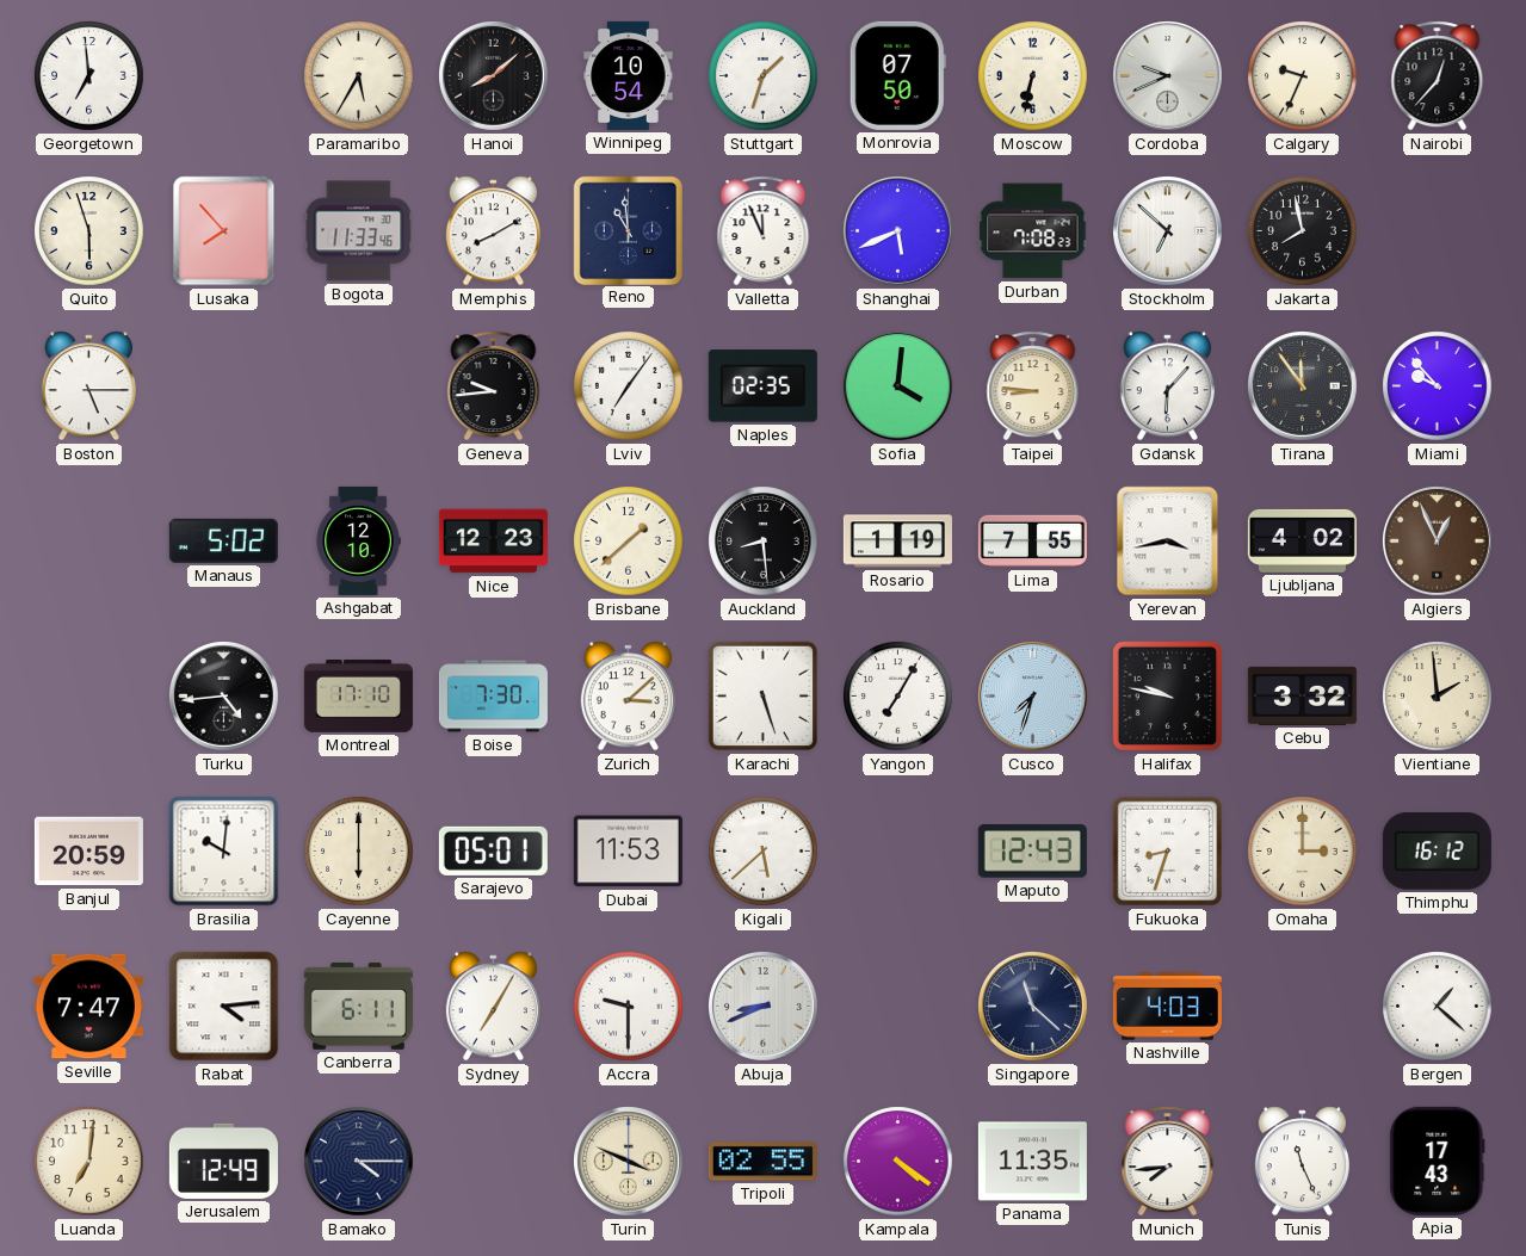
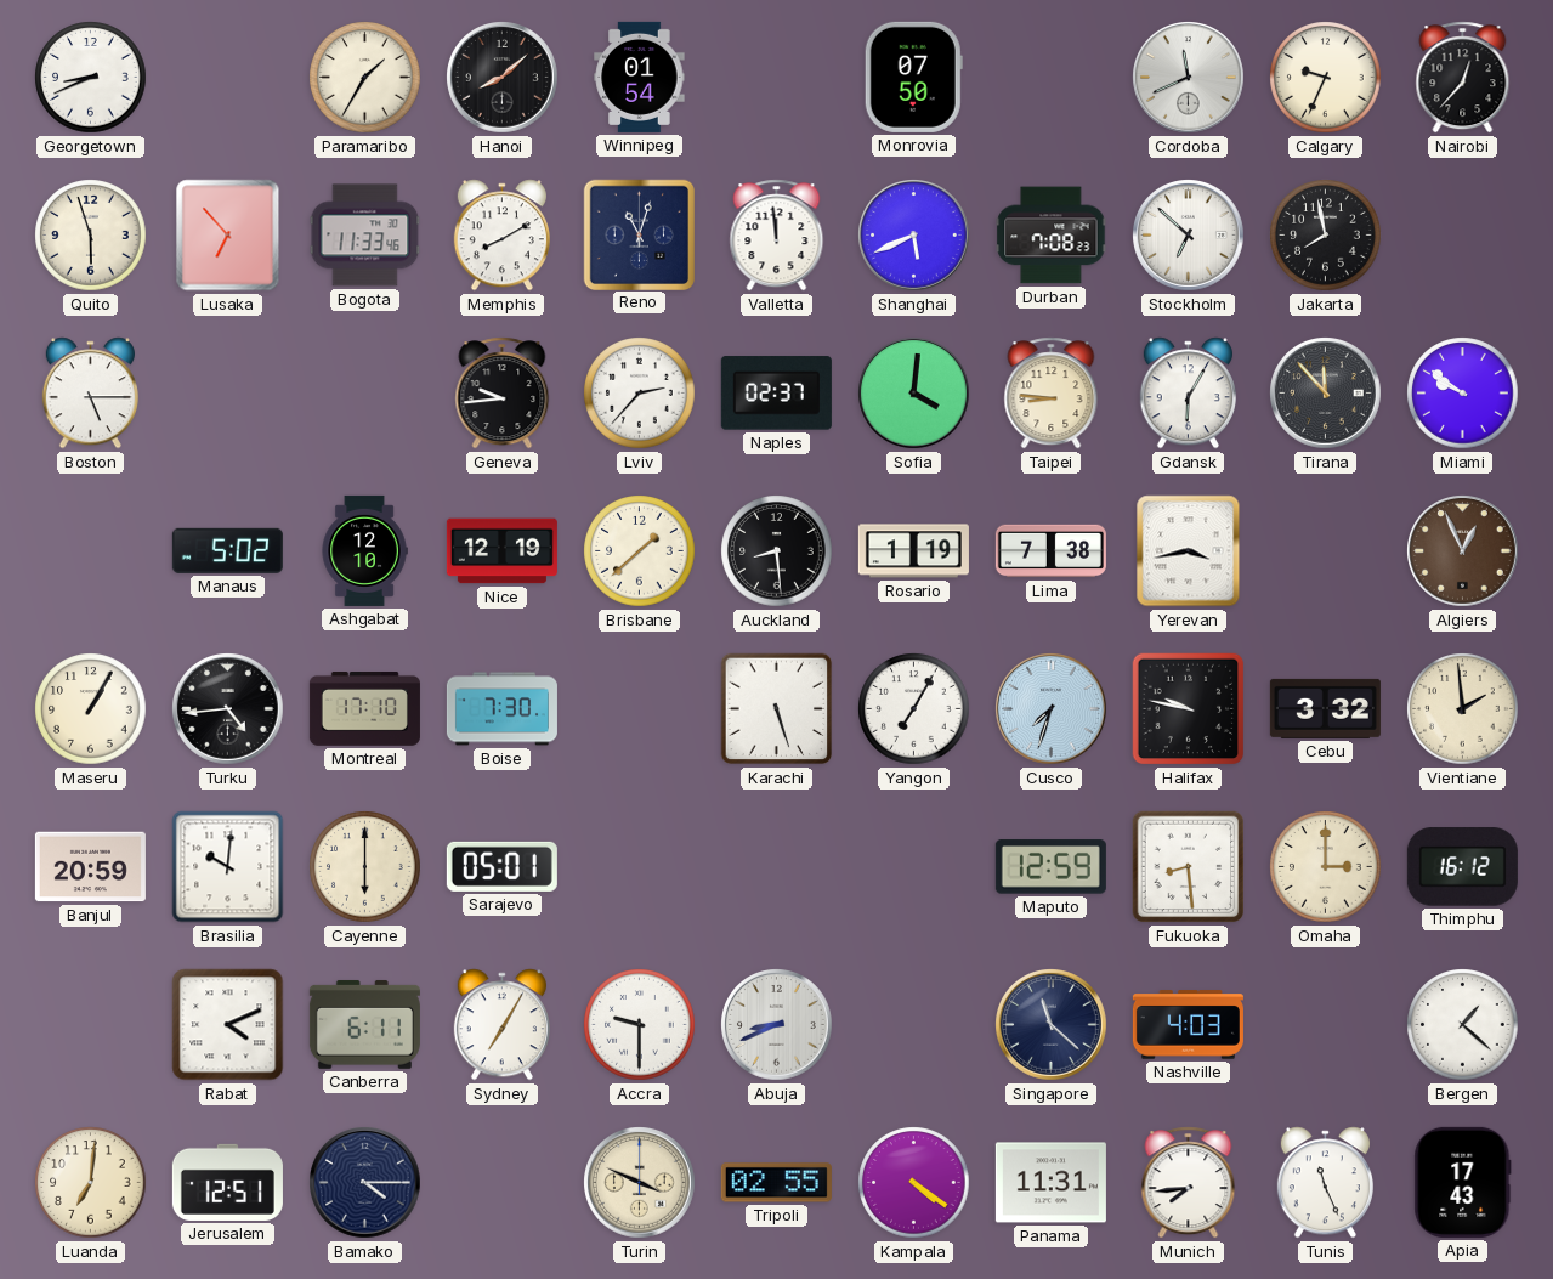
Georgetown: 6:59 -> 8:41
Paramaribo: 5:35 -> 1:35
Winnipeg: 10:54 -> 01:54
Stuttgart: 1:33 -> none
Moscow: 6:32 -> none
Cordoba: 9:41 -> 11:41
Lusaka: 7:53 -> 6:53
Reno: 10:59 -> 11:03
Valletta: 11:56 -> 11:59
Lviv: 7:06 -> 2:37
Naples: 02:35 -> 02:37
Gdansk: 6:07 -> 6:05
Tirana: 11:54 -> 11:53
Miami: 9:53 -> 9:51
Nice: 12:23 -> 12:19
Lima: 7:55 -> 7:38
Ljubljana: 4:02 -> none
Maseru: none -> 1:05
Zurich: 3:08 -> none
Dubai: 11:53 -> none
Kigali: 5:38 -> none
Maputo: 12:43 -> 12:59
Fukuoka: 8:33 -> 8:29
Seville: 7:47 -> none
Rabat: 4:14 -> 4:11
Jerusalem: 12:49 -> 12:51
Panama: 11:35 -> 11:31
